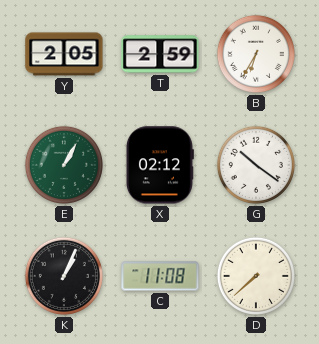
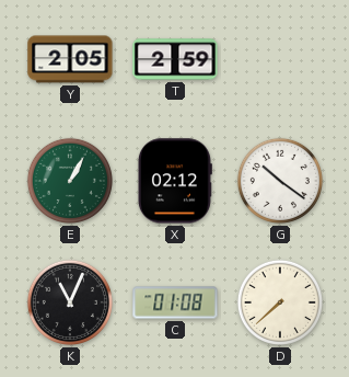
B: 6:35 -> none
K: 1:04 -> 11:04
C: 11:08 -> 01:08
